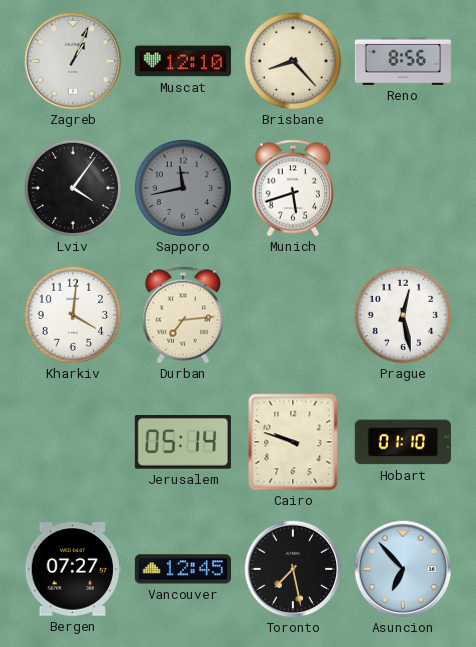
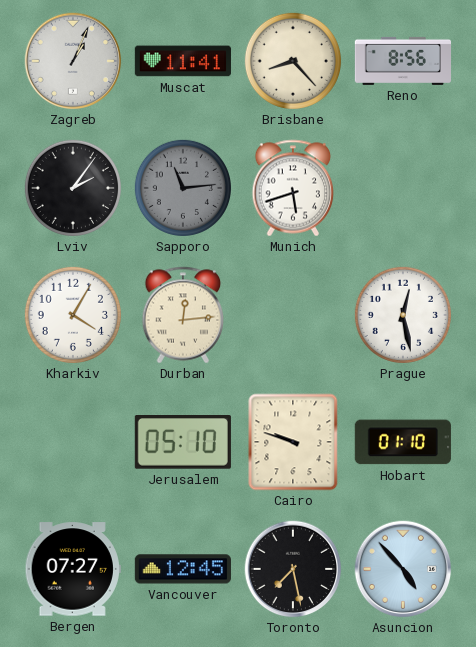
Muscat: 12:10 -> 11:41
Lviv: 4:06 -> 2:06
Sapporo: 11:43 -> 11:14
Kharkiv: 4:01 -> 4:05
Durban: 7:14 -> 12:14
Jerusalem: 05:14 -> 05:10
Asuncion: 6:53 -> 4:53
